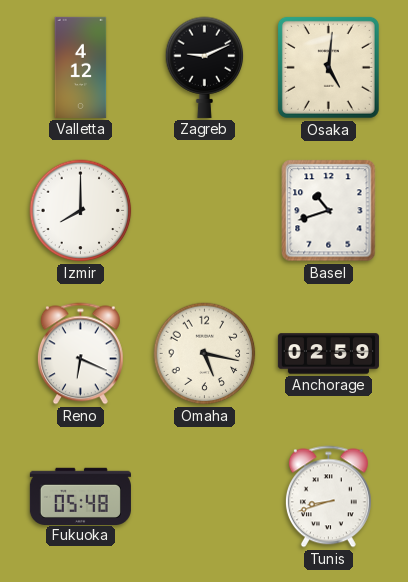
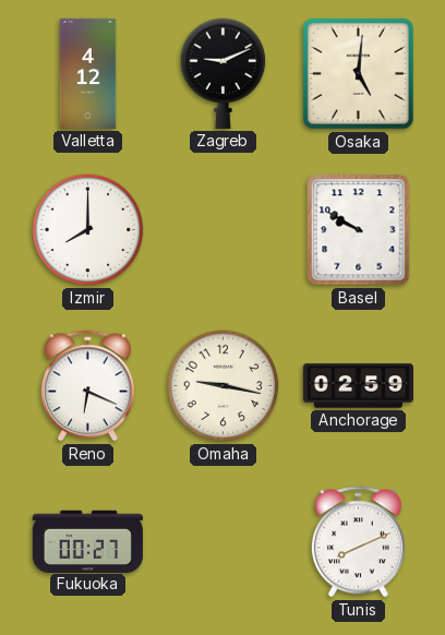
Basel: 10:42 -> 9:50
Omaha: 5:17 -> 9:17
Fukuoka: 05:48 -> 00:27
Tunis: 8:42 -> 8:11
